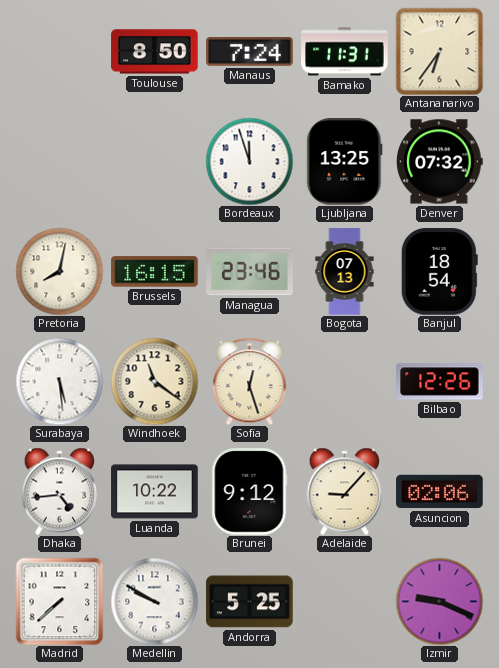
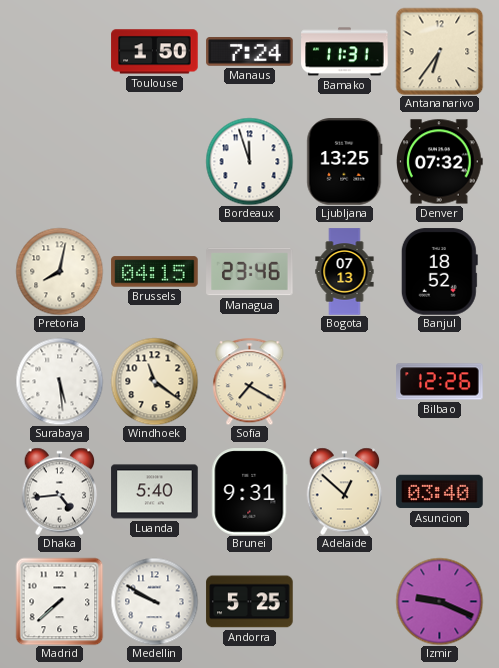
Toulouse: 8:50 -> 1:50
Brussels: 16:15 -> 04:15
Banjul: 18:54 -> 18:52
Sofia: 12:27 -> 7:20
Luanda: 10:22 -> 5:40
Brunei: 9:12 -> 9:31
Adelaide: 9:07 -> 12:52
Asuncion: 02:06 -> 03:40
